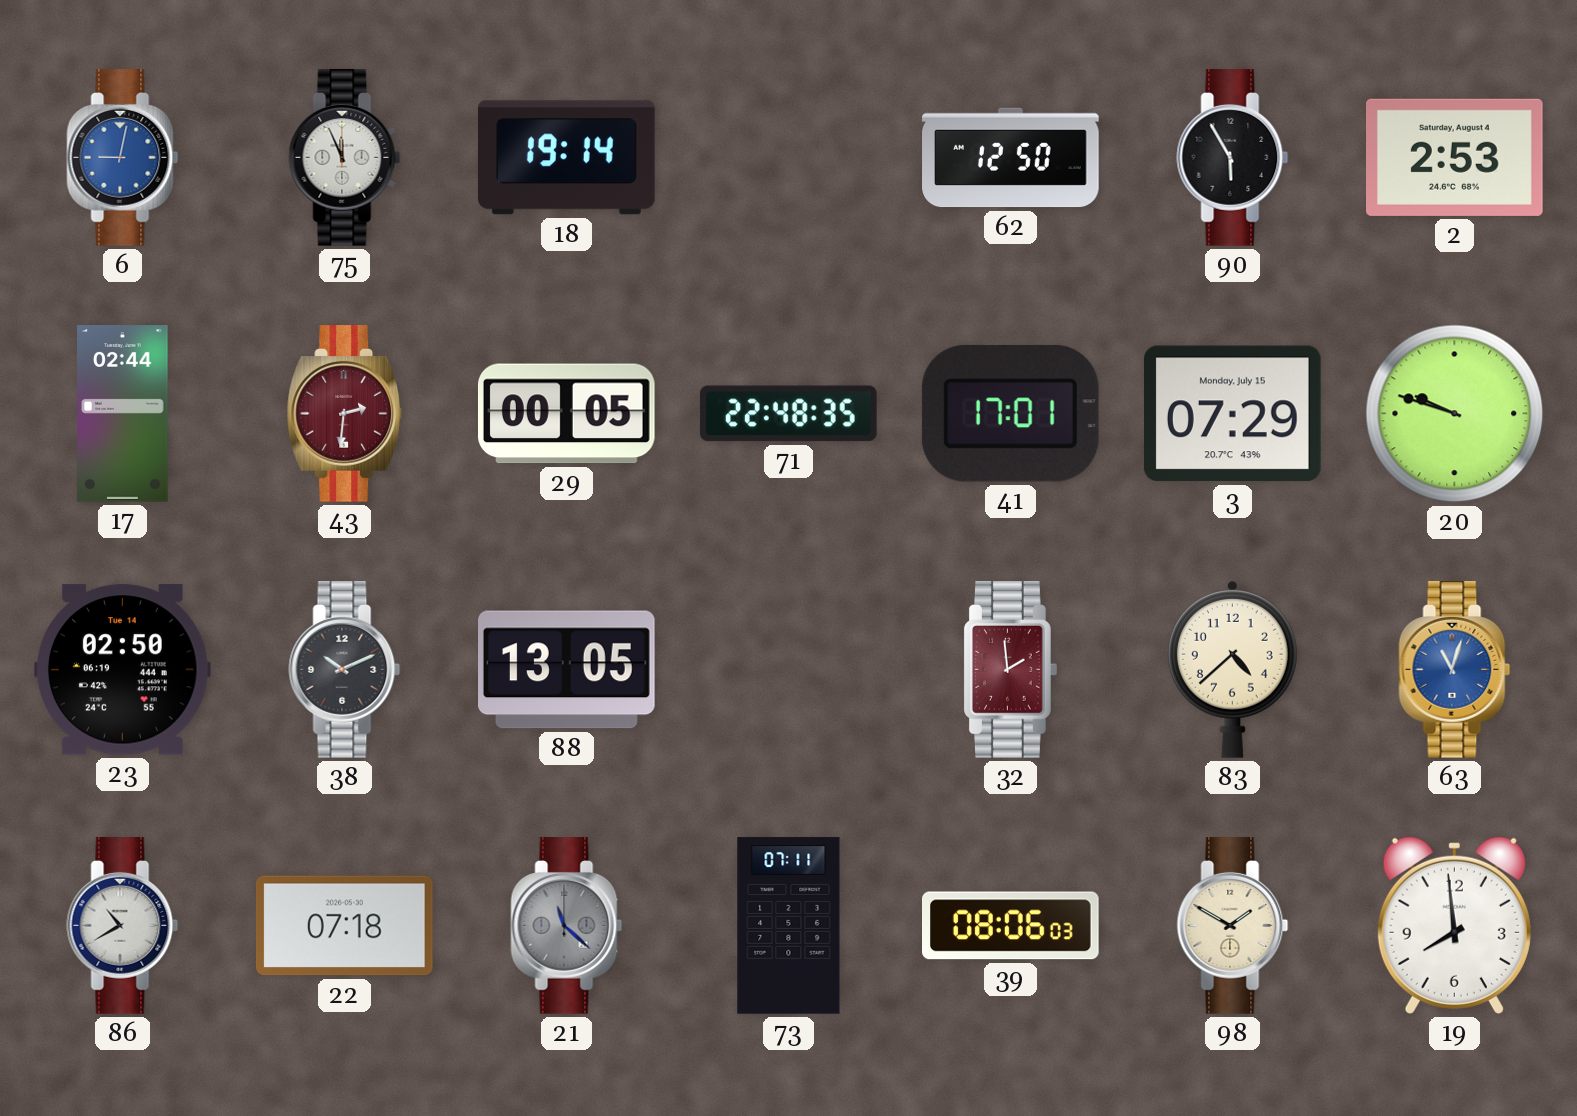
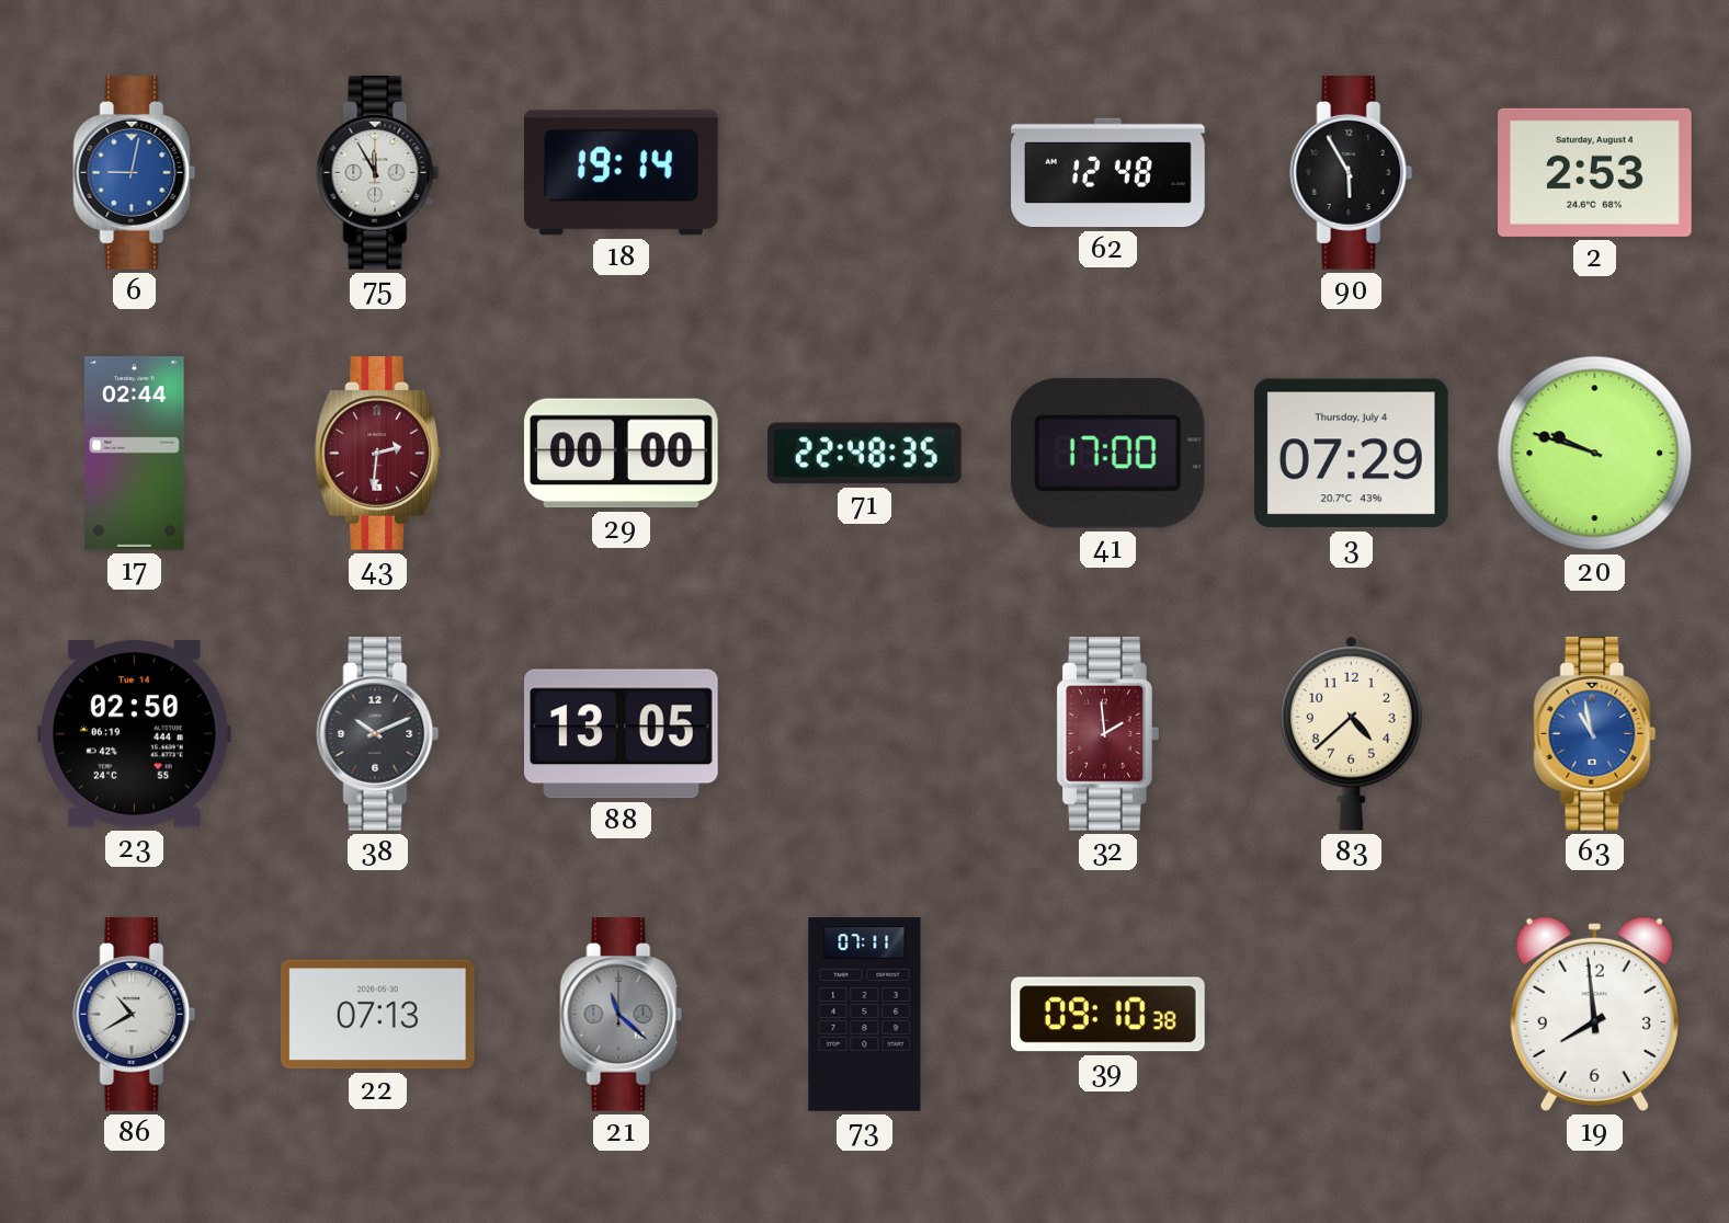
75: 11:56 -> 11:55
62: 12:50 -> 12:48
29: 00:05 -> 00:00
41: 17:01 -> 17:00
3 date: Monday, July 15 -> Thursday, July 4
63: 11:03 -> 10:58
22: 07:18 -> 07:13
39: 08:06 -> 09:10
98: 1:50 -> none
